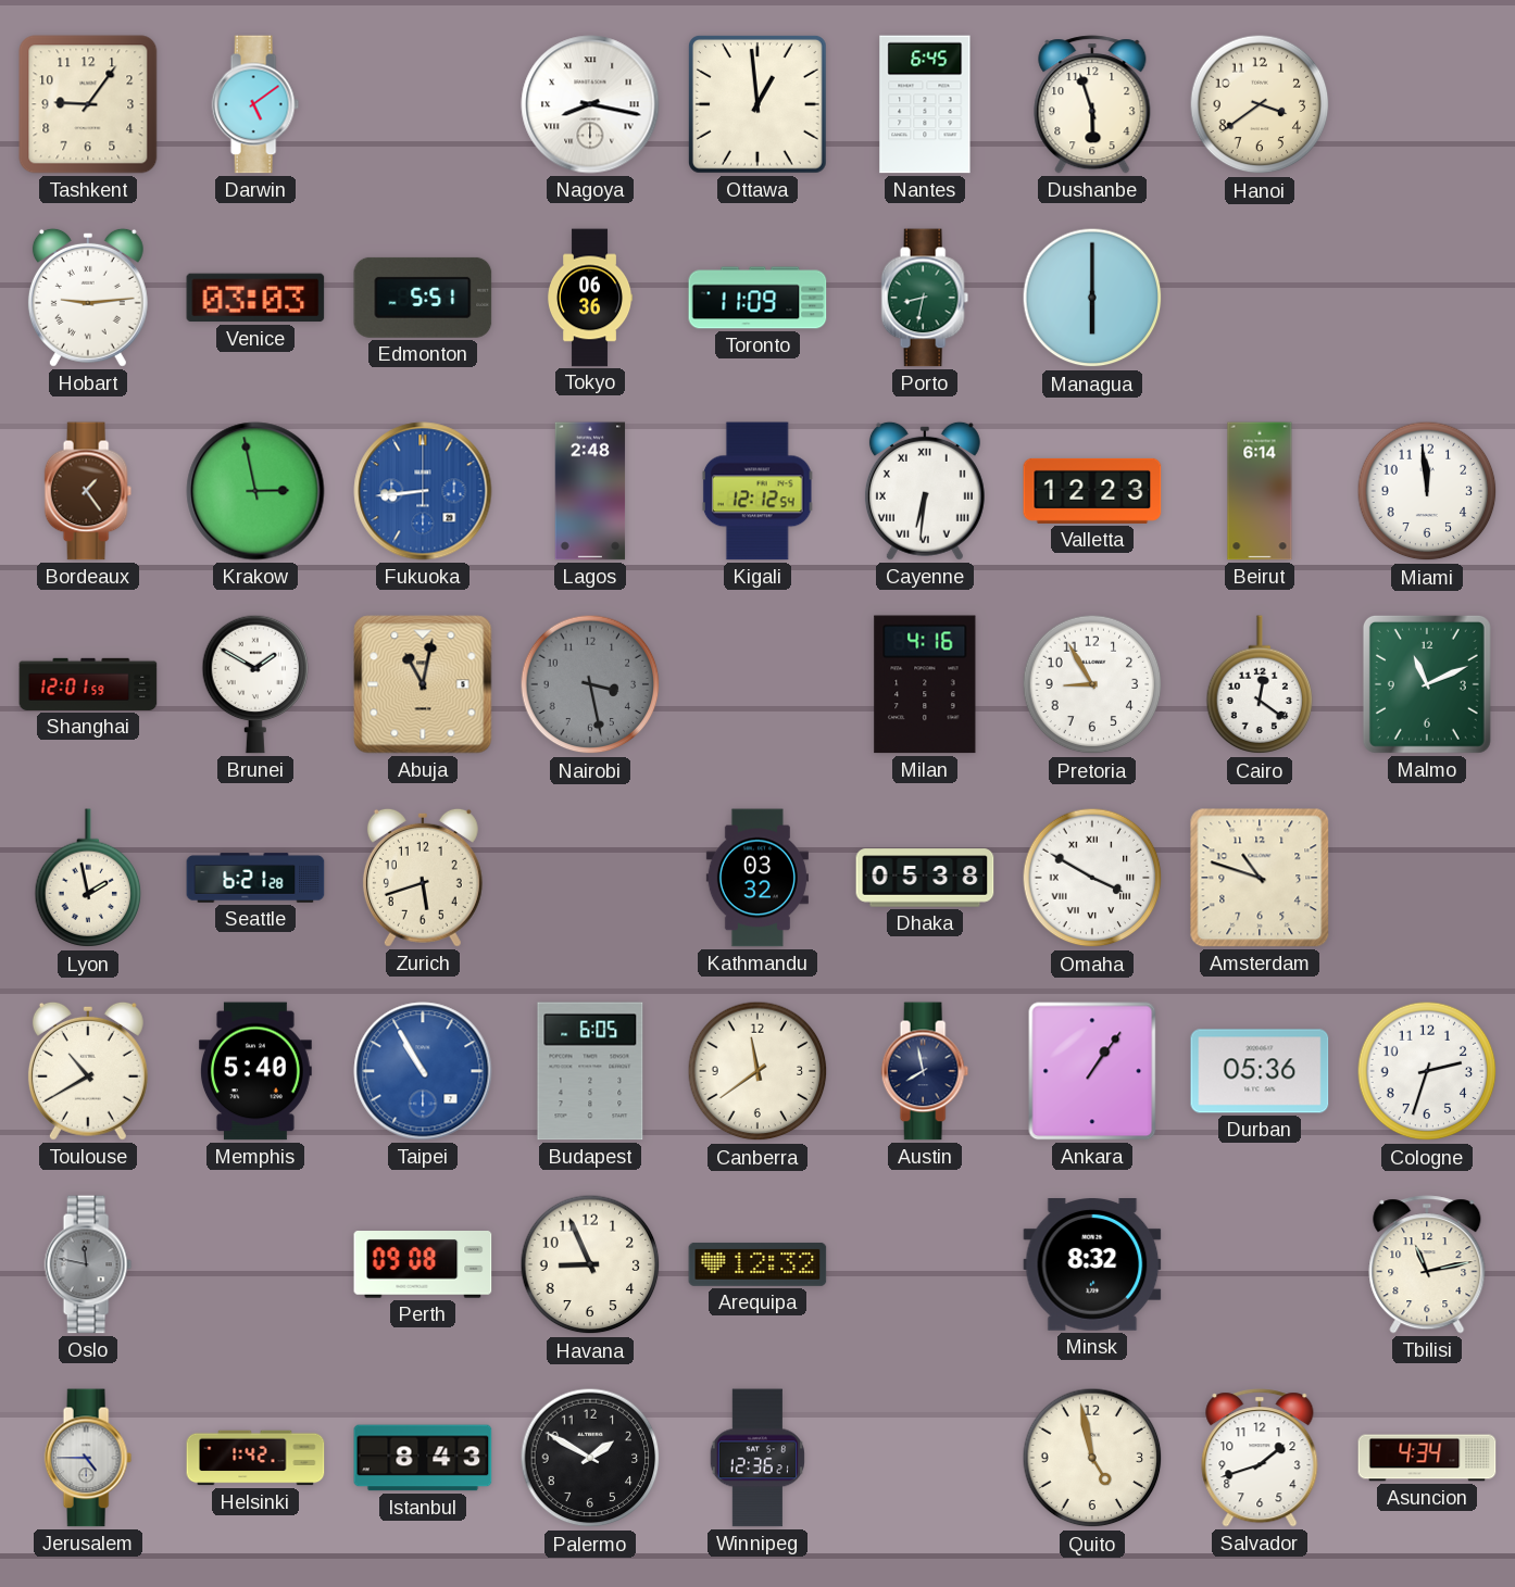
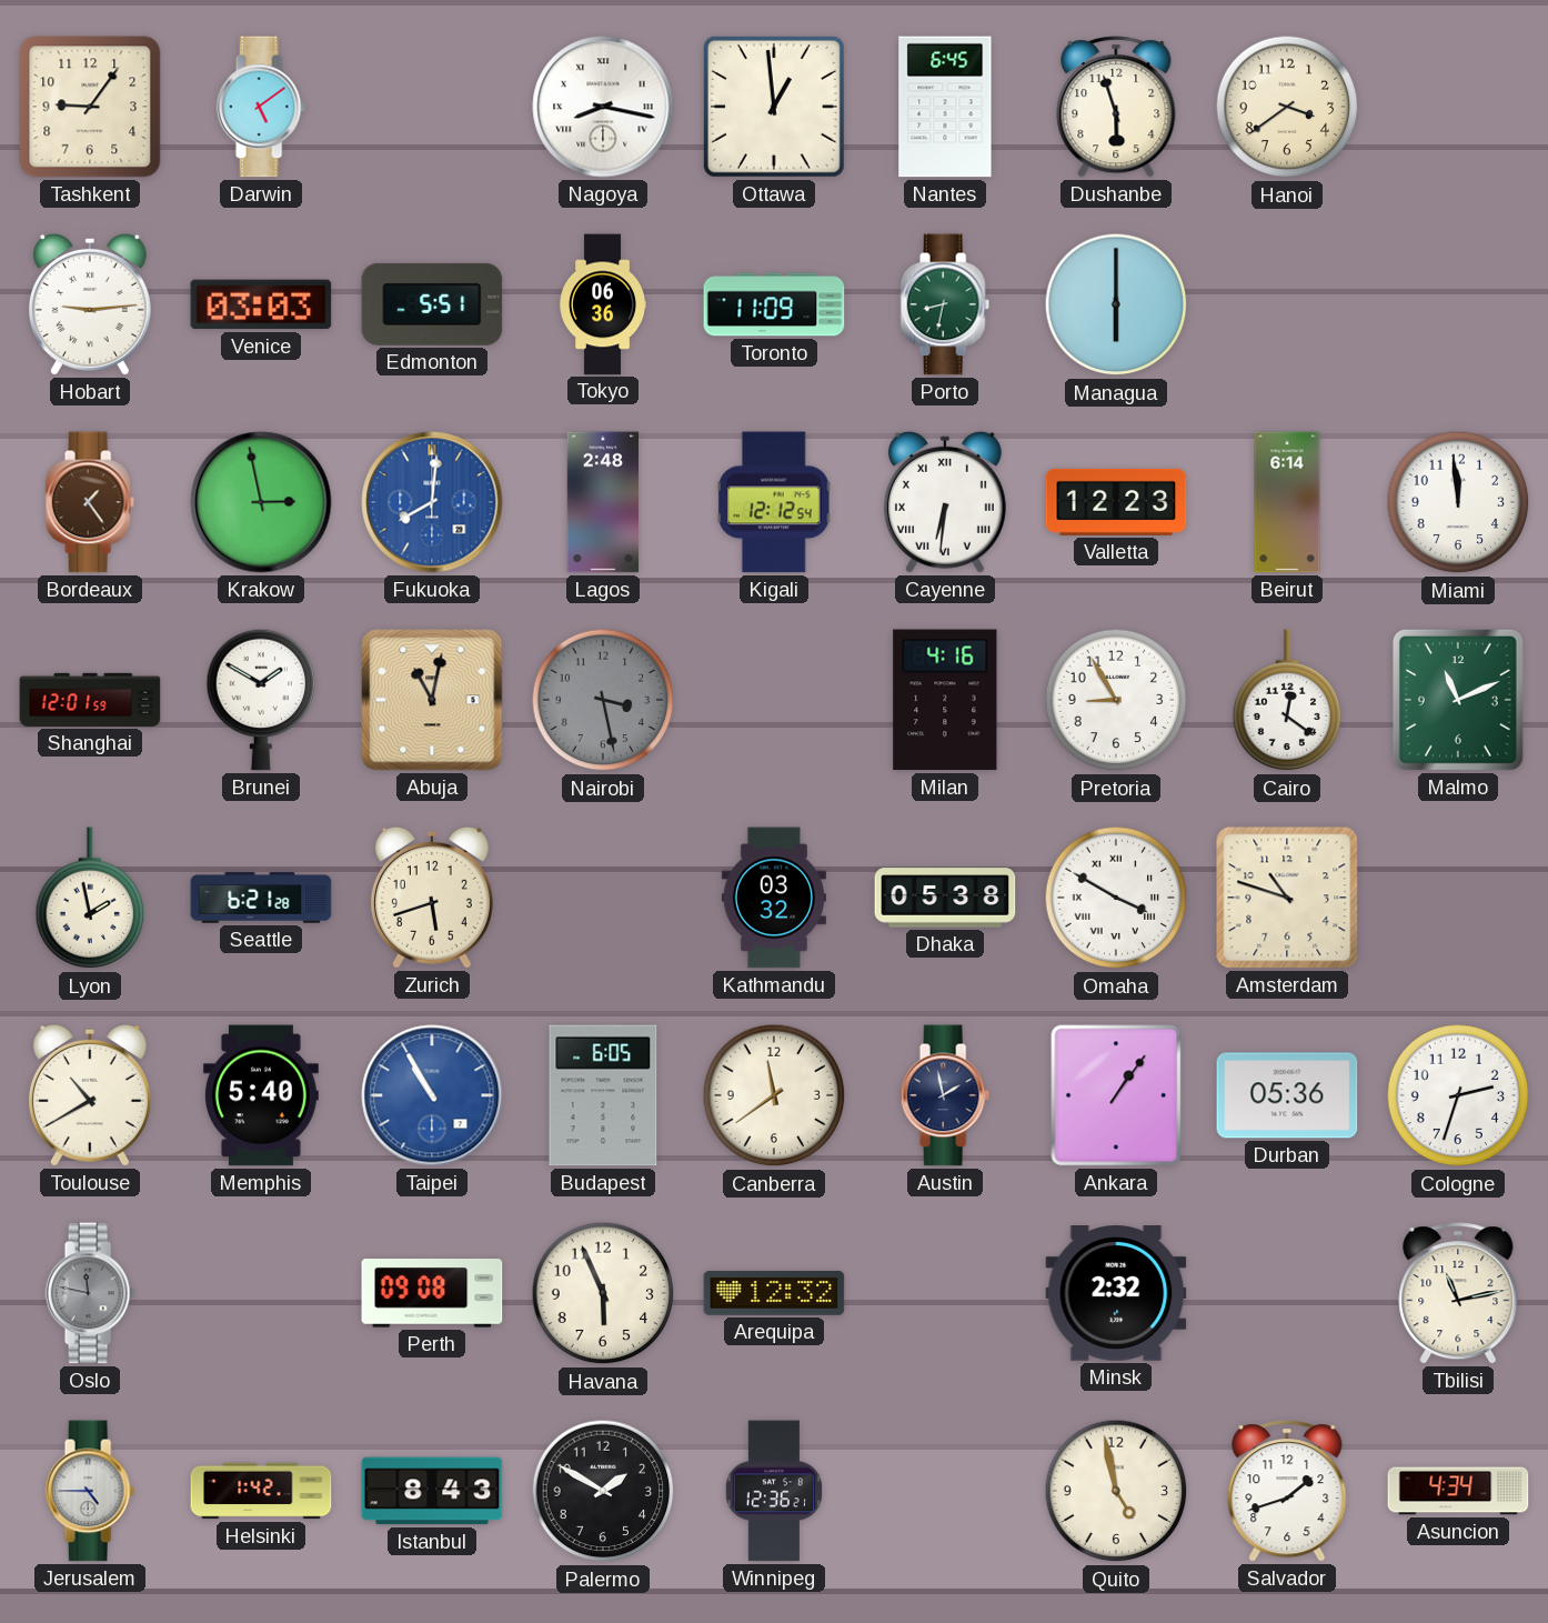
Fukuoka: 8:44 -> 8:01
Austin: 7:58 -> 1:58
Havana: 8:56 -> 5:56
Minsk: 8:32 -> 2:32
